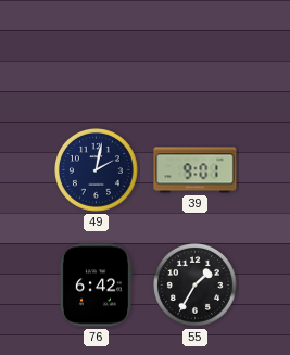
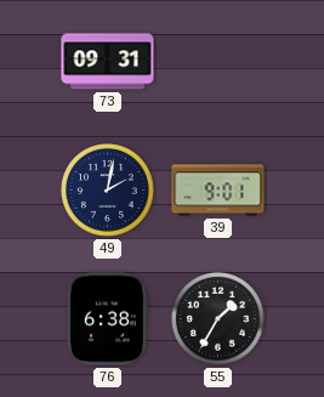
73: none -> 09:31
76: 6:42 -> 6:38
